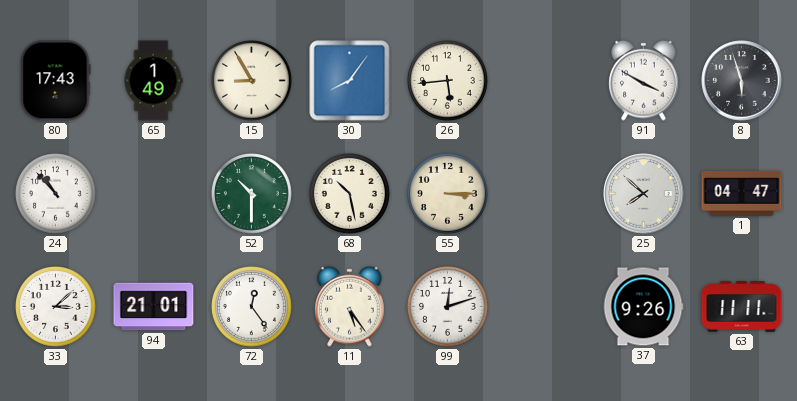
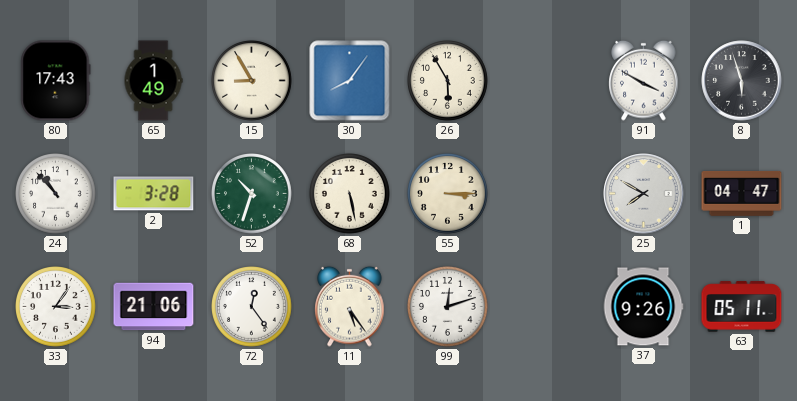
26: 5:44 -> 5:55
2: none -> 3:28
52: 10:30 -> 10:33
68: 10:28 -> 5:28
25: 7:52 -> 7:50
33: 3:08 -> 3:06
94: 21:01 -> 21:06
63: 11:11 -> 05:11
